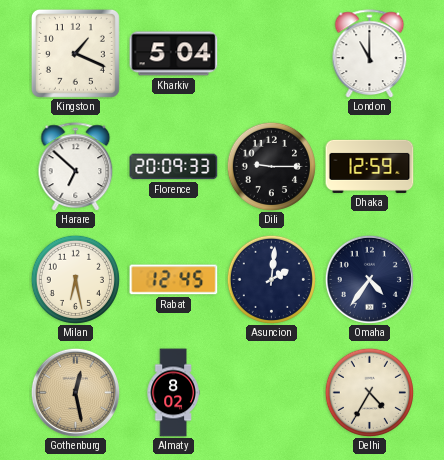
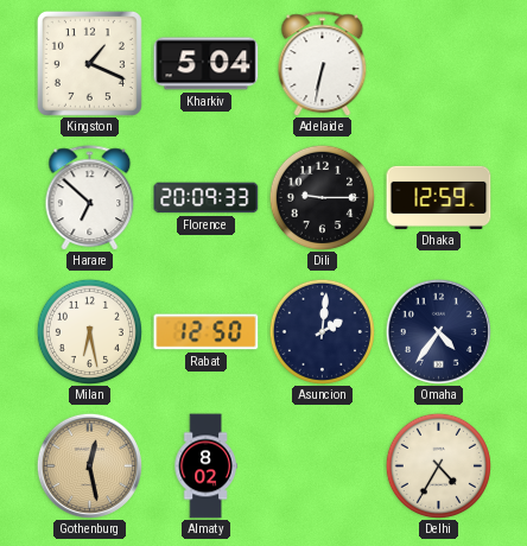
Adelaide: none -> 6:32
London: 11:00 -> none
Rabat: 12:45 -> 12:50
